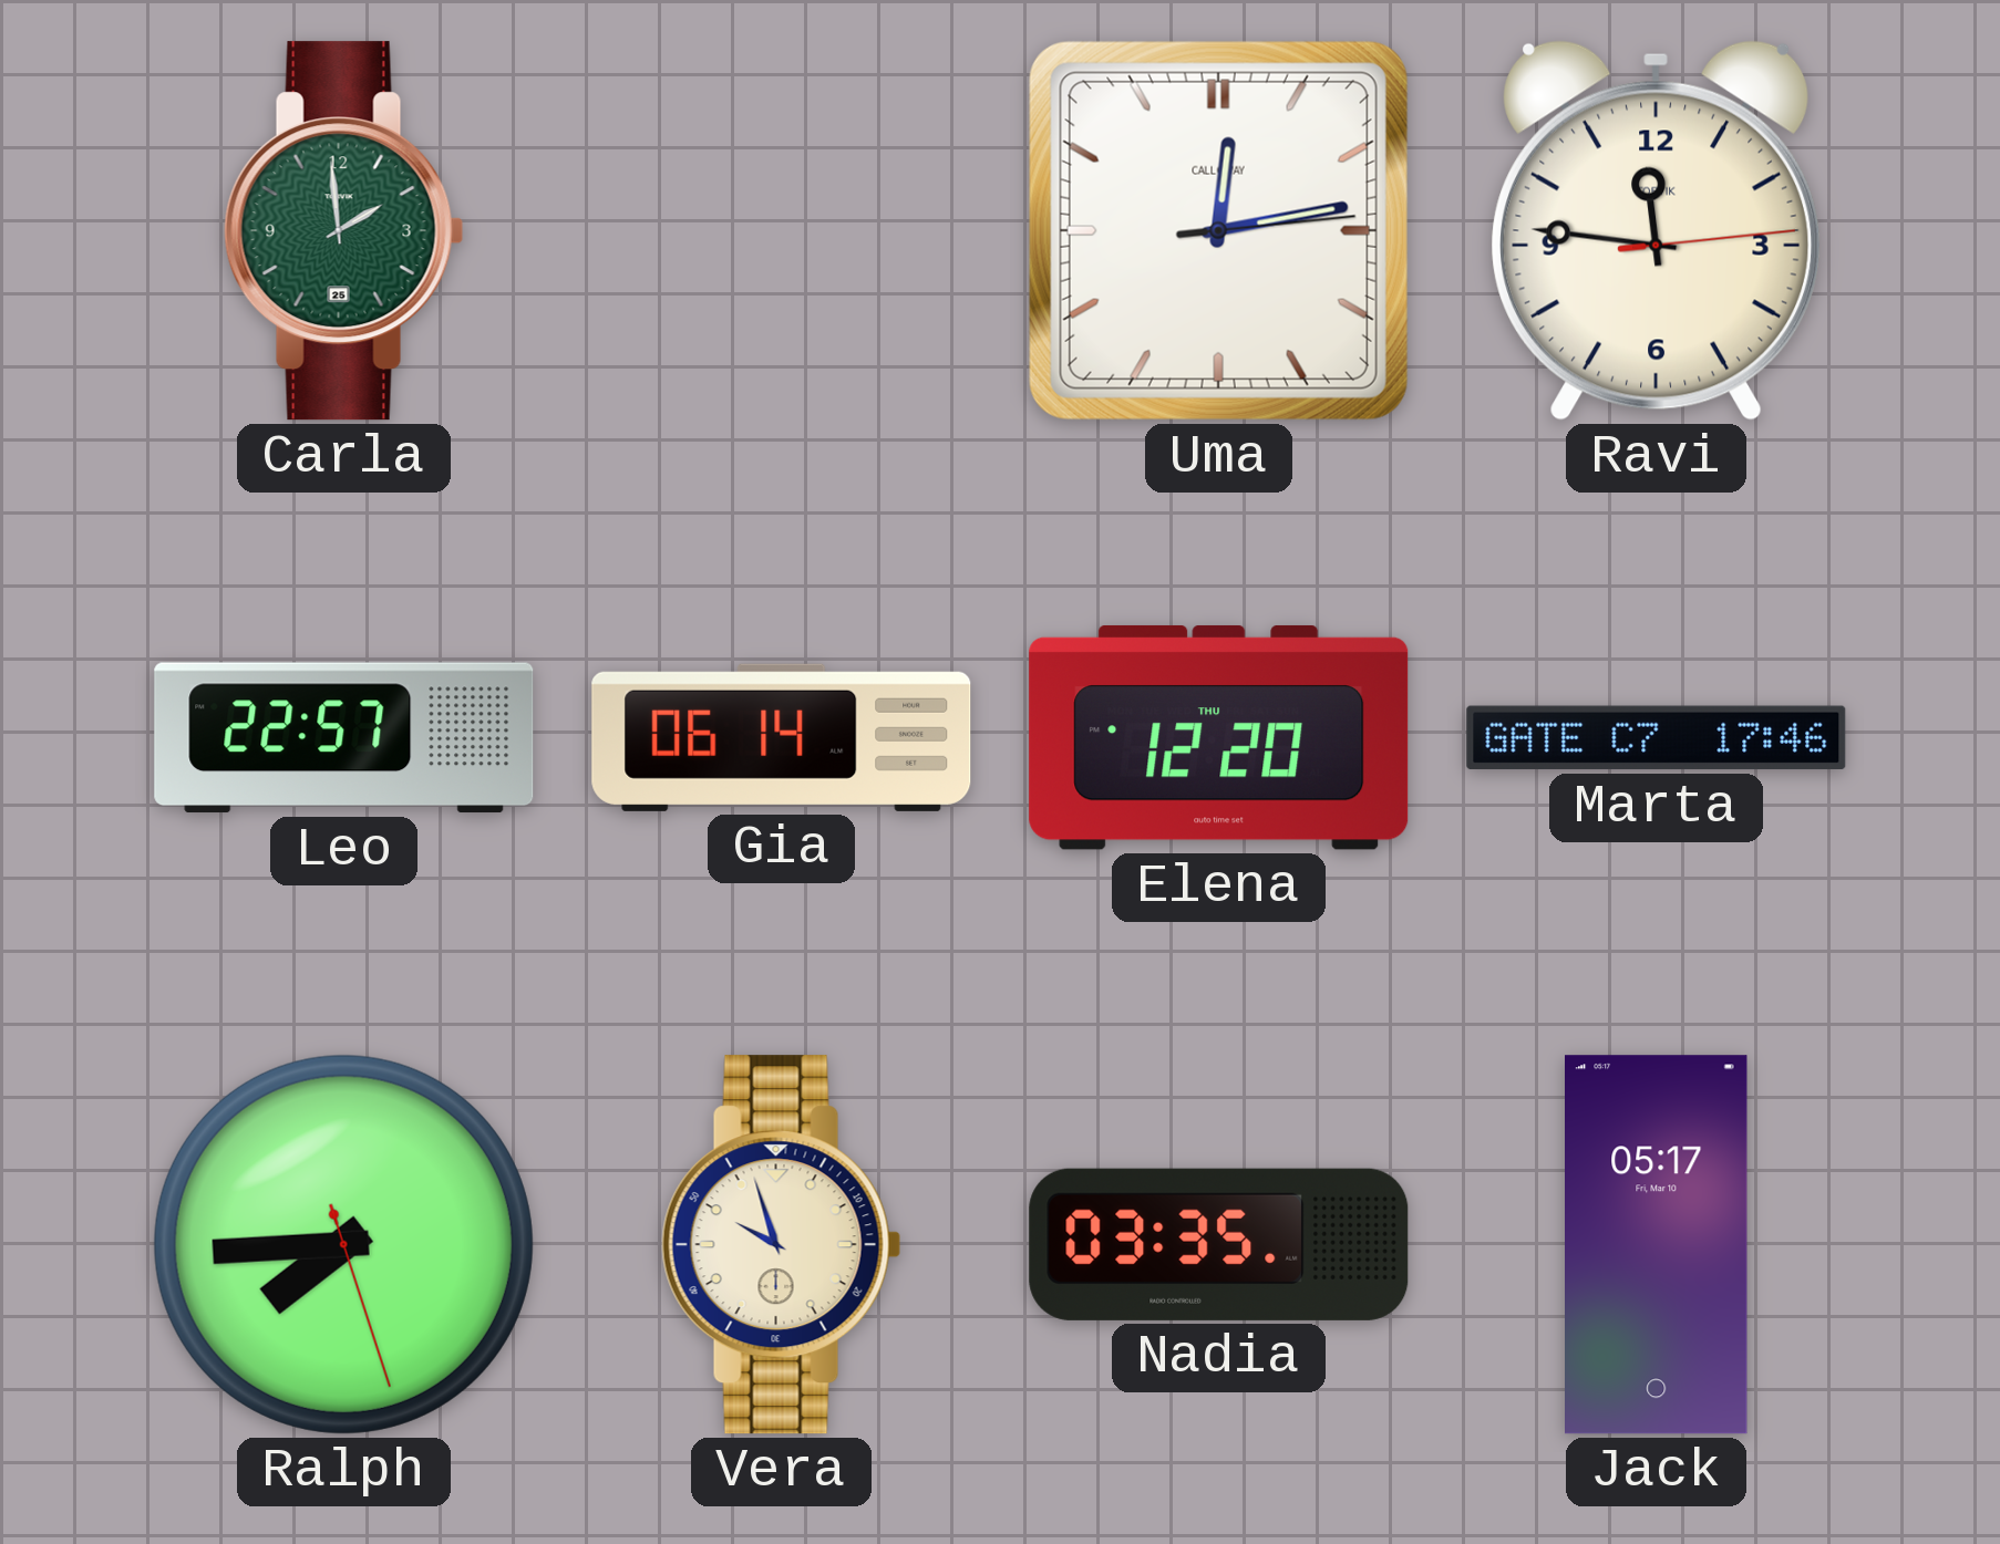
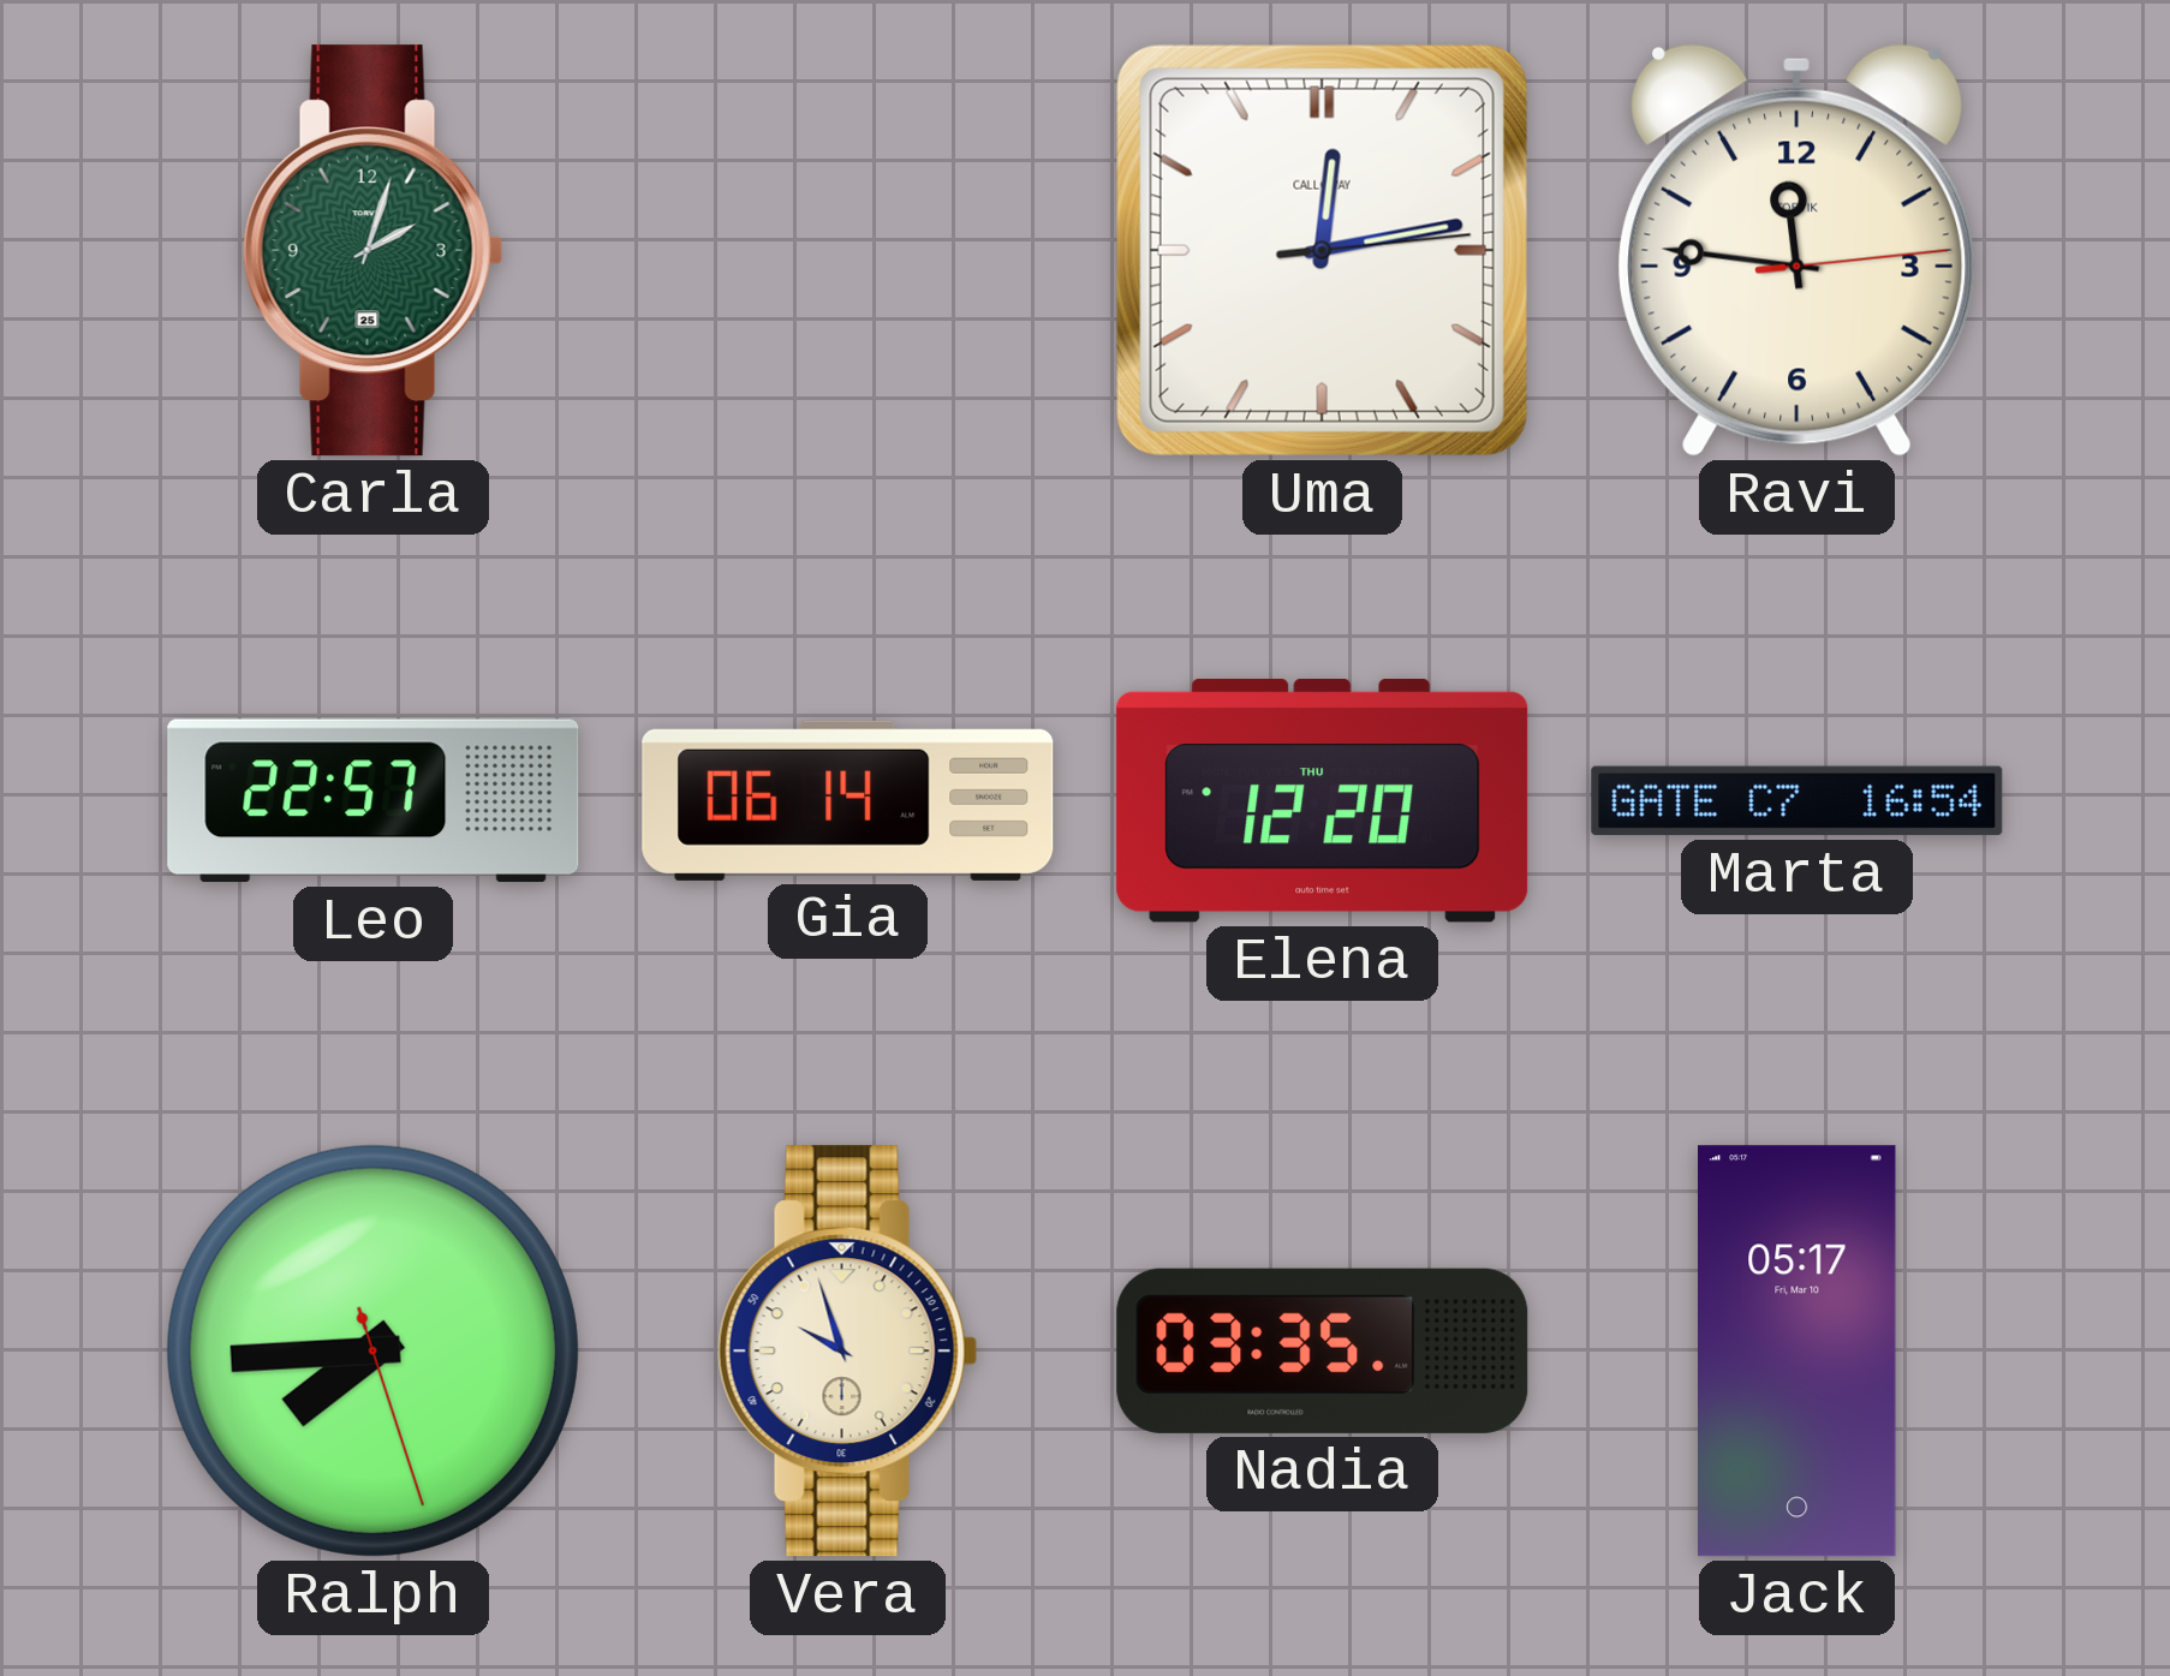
Carla: 1:59 -> 2:03
Marta: 17:46 -> 16:54
